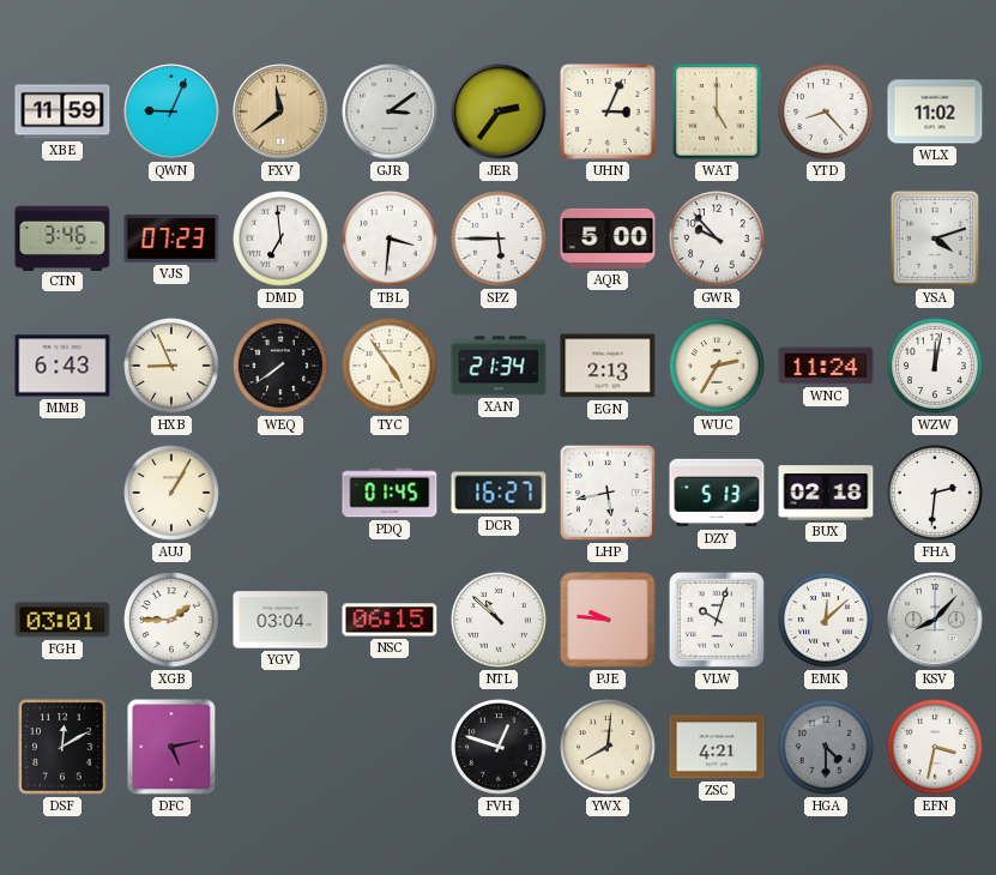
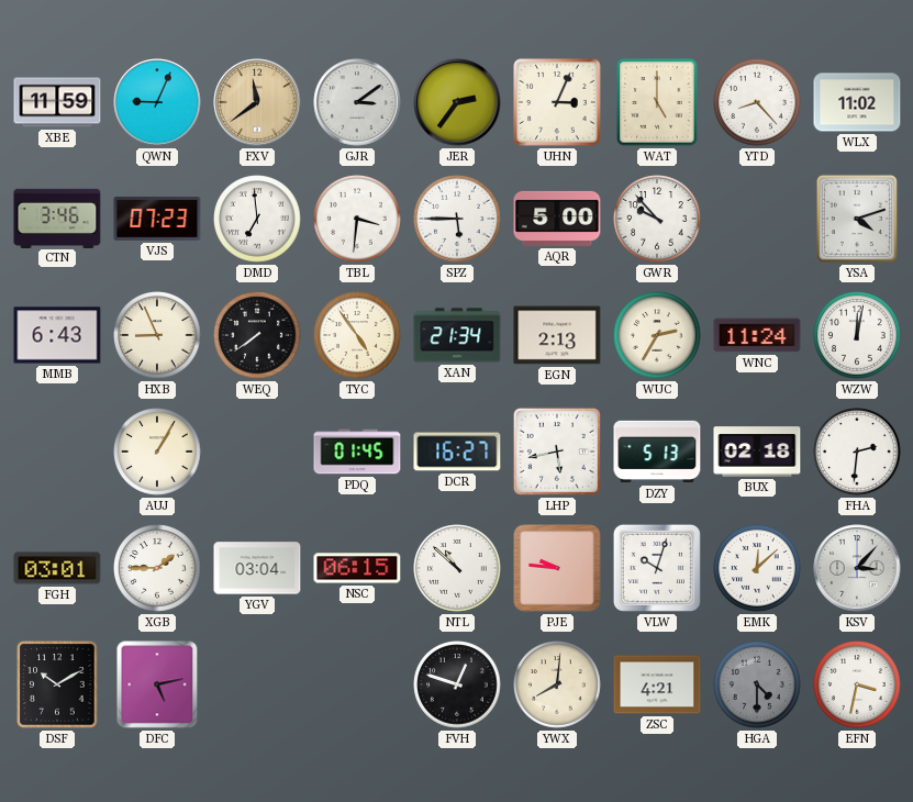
KSV: 8:07 -> 3:07
DSF: 12:10 -> 10:10
